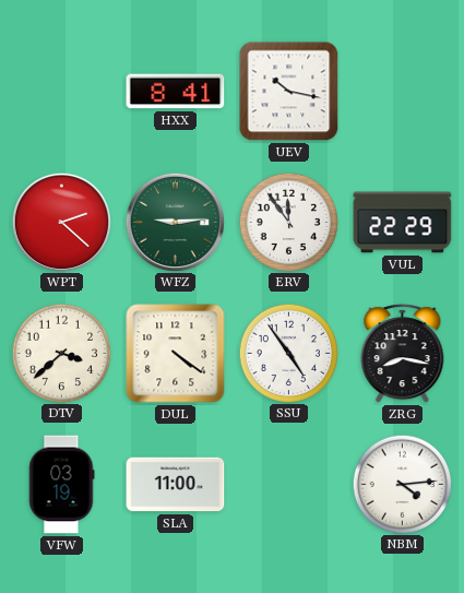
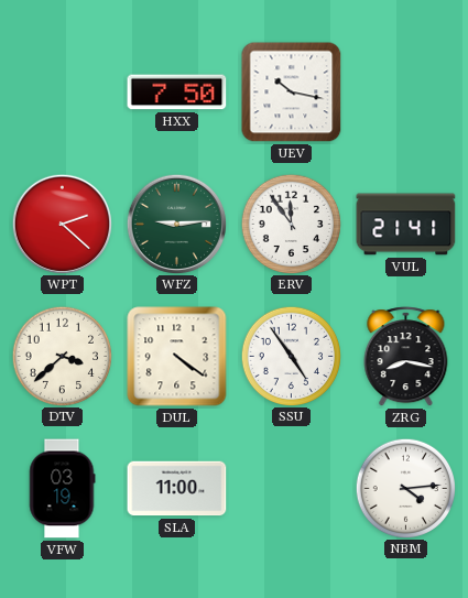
HXX: 8:41 -> 7:50
VUL: 22:29 -> 21:41
